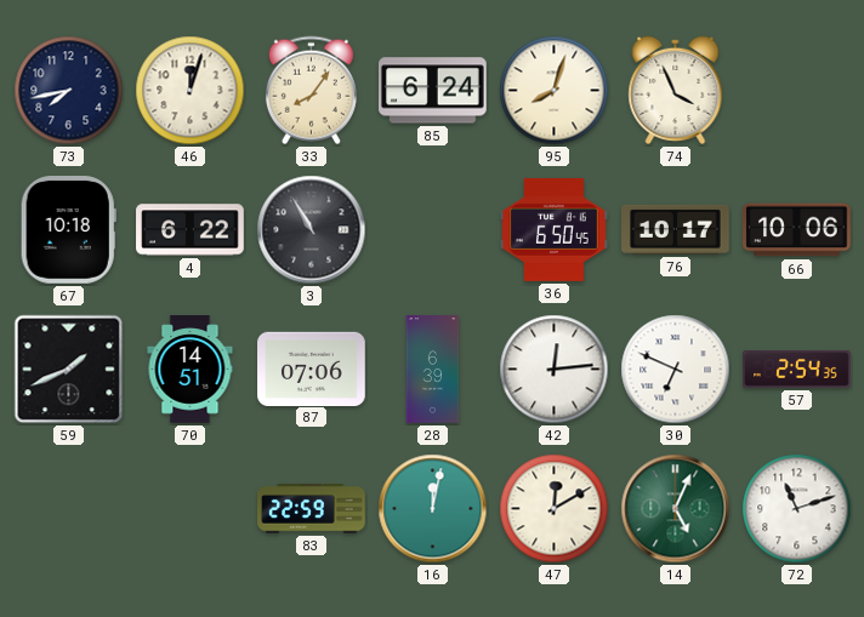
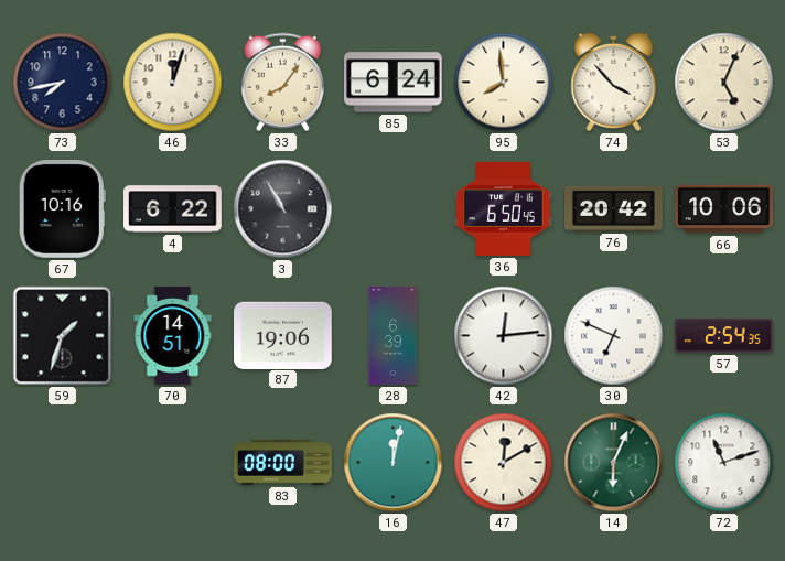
95: 8:03 -> 7:59
74: 3:56 -> 3:53
53: none -> 5:04
67: 10:18 -> 10:16
76: 10:17 -> 20:42
59: 1:41 -> 1:33
87: 07:06 -> 19:06
83: 22:59 -> 08:00
14: 5:04 -> 6:04
